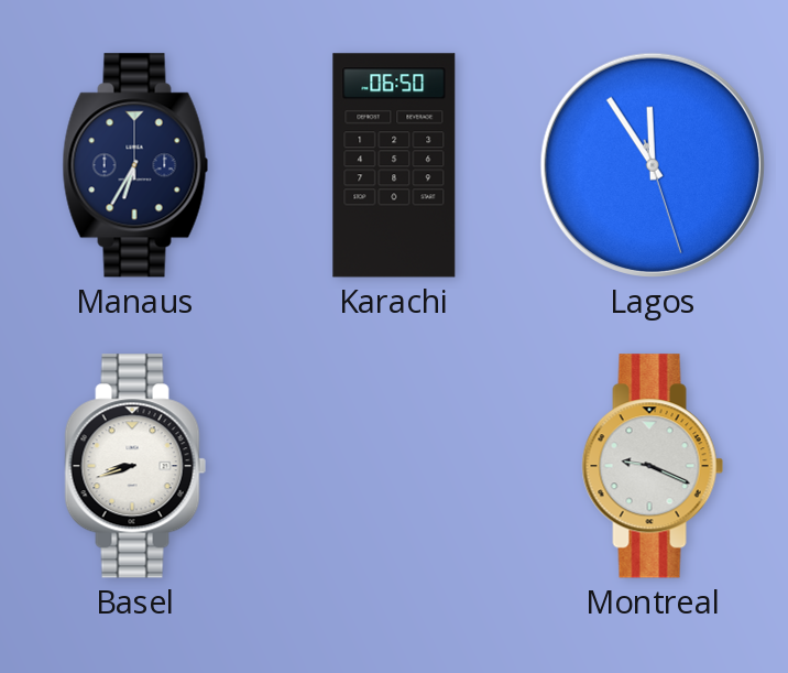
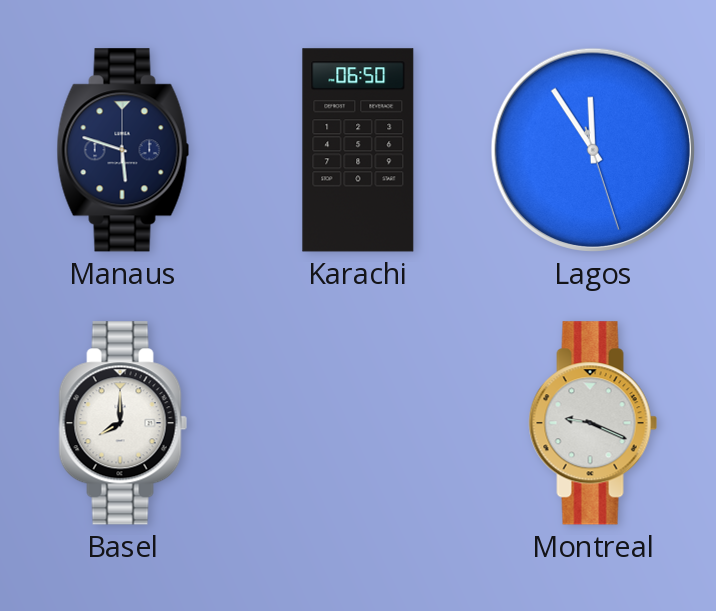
Manaus: 6:35 -> 5:48
Basel: 8:42 -> 8:00
